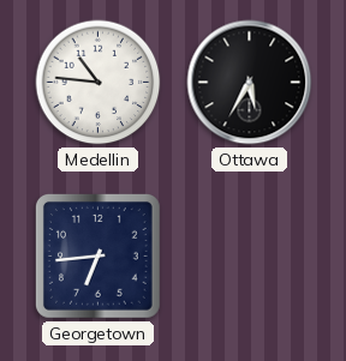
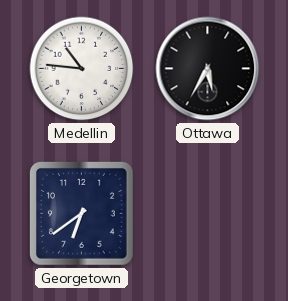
Georgetown: 6:44 -> 6:39
